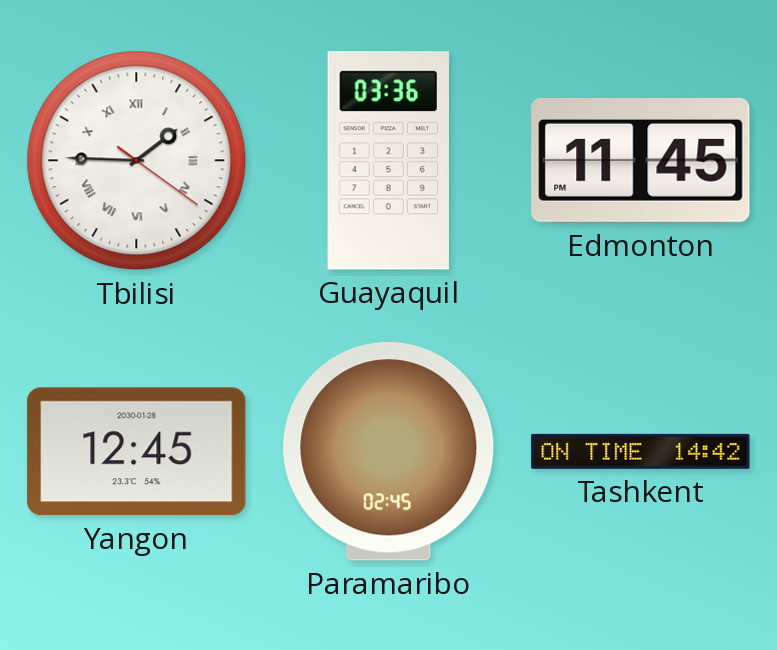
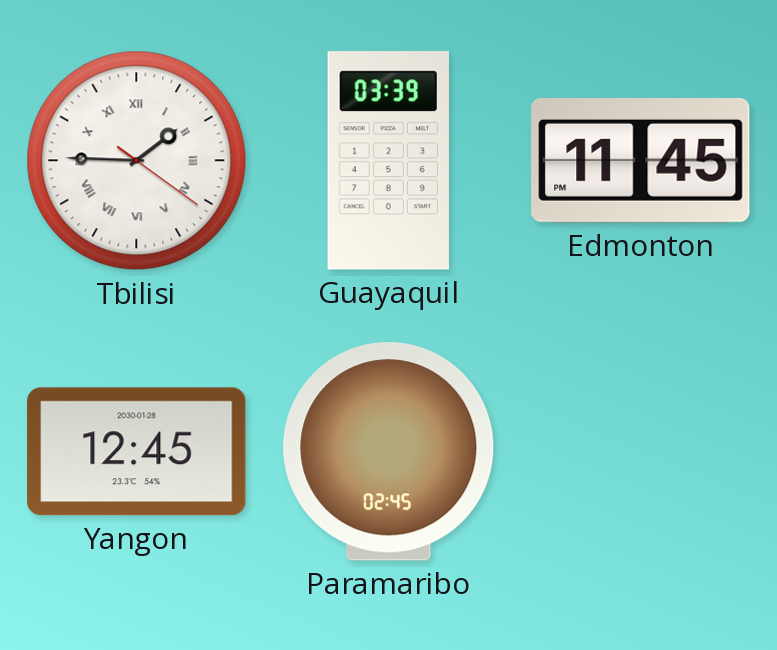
Guayaquil: 03:36 -> 03:39
Tashkent: 14:42 -> none
